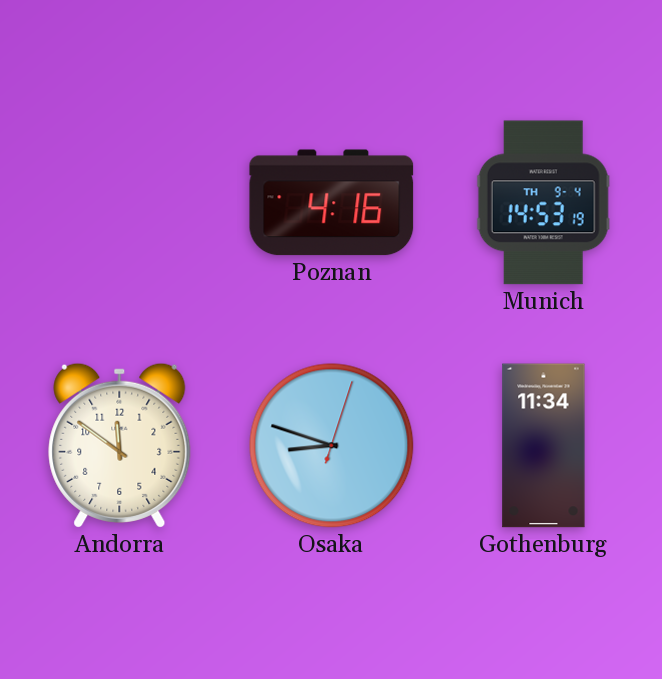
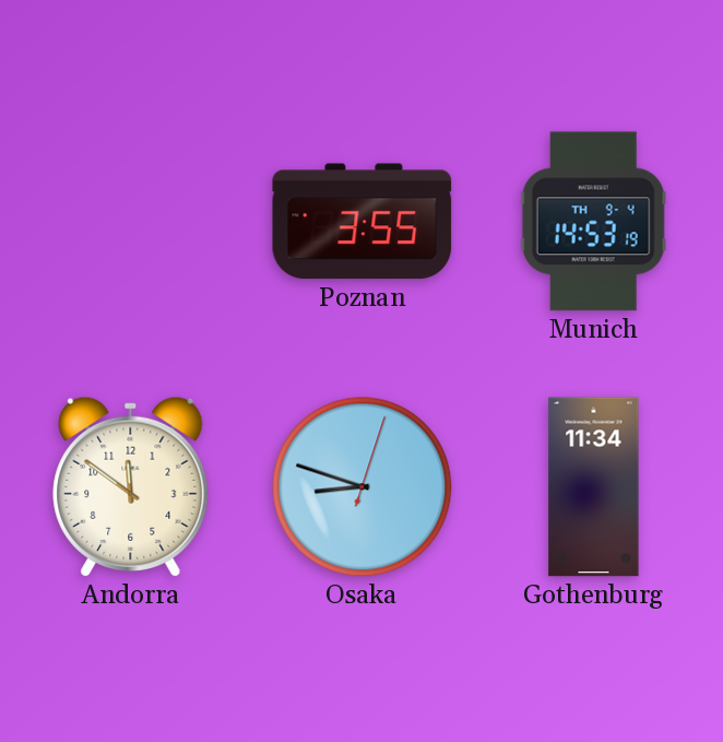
Poznan: 4:16 -> 3:55
